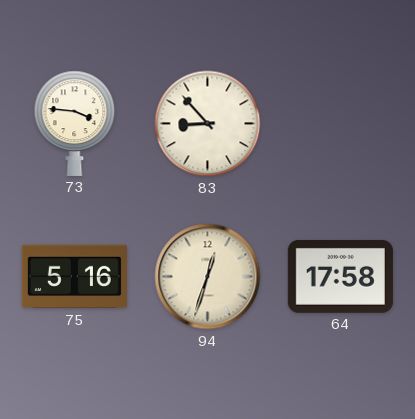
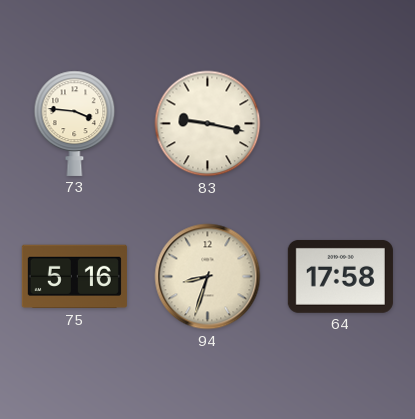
83: 8:53 -> 9:17
94: 12:33 -> 8:33
